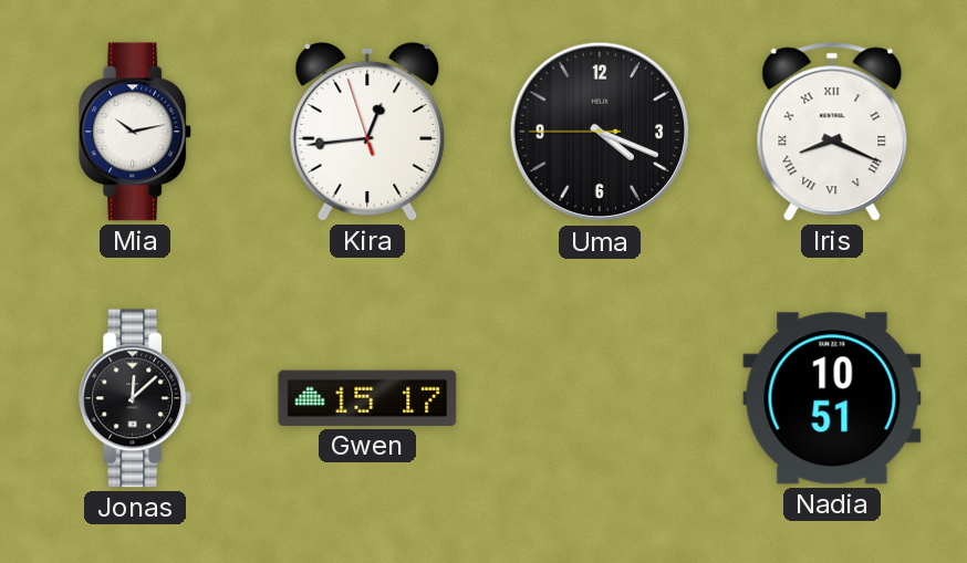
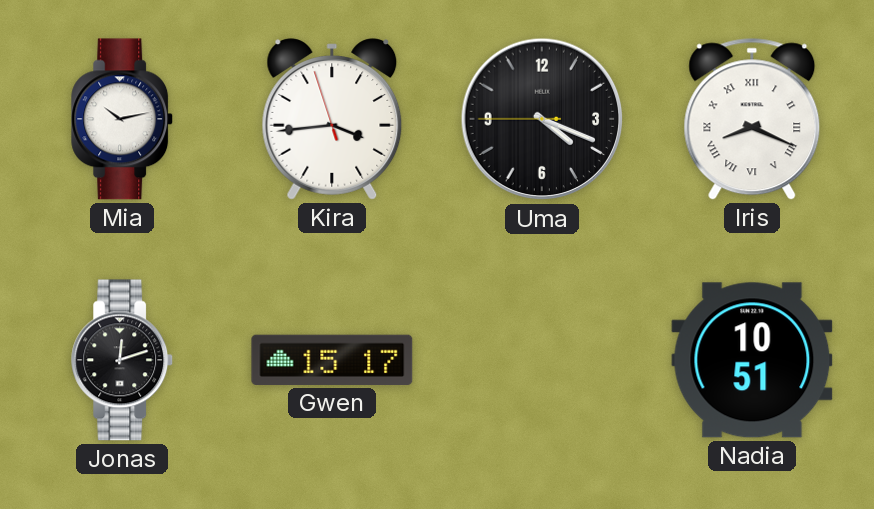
Kira: 12:43 -> 3:43
Jonas: 12:08 -> 12:12
